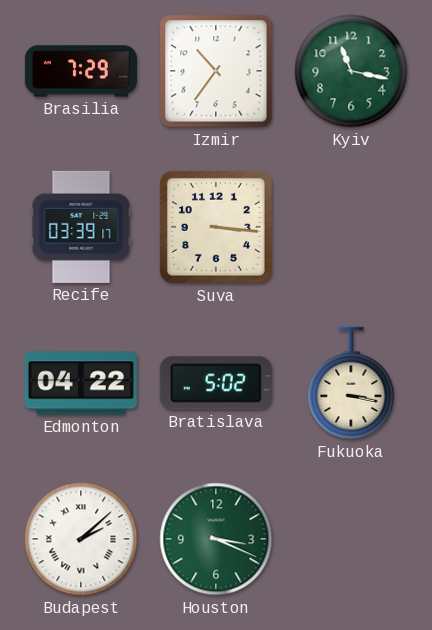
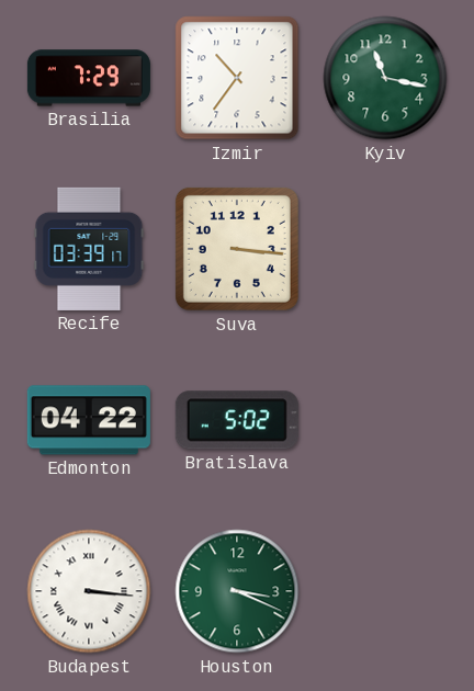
Fukuoka: 3:17 -> none
Budapest: 2:08 -> 3:16
